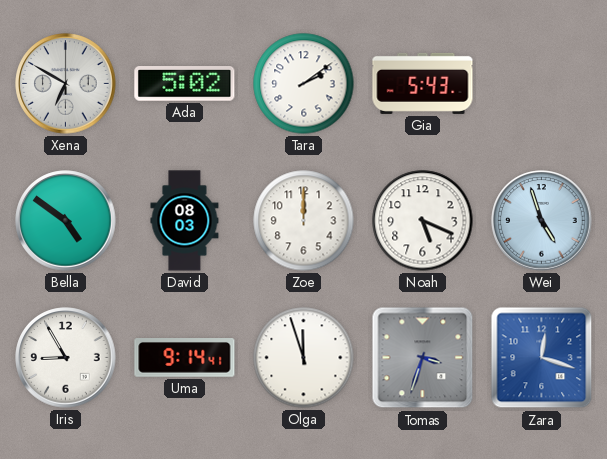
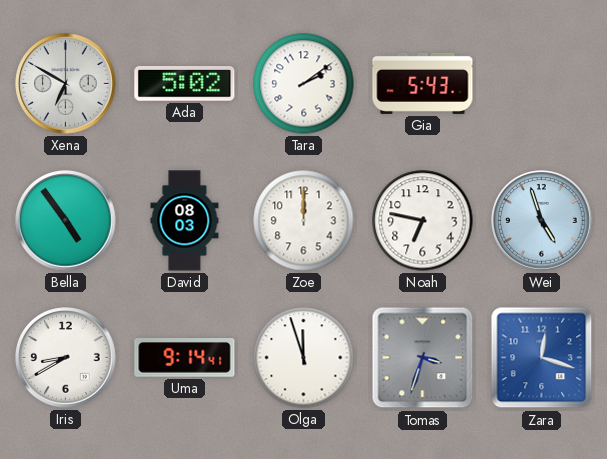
Bella: 4:51 -> 4:54
Noah: 5:19 -> 6:47
Iris: 8:55 -> 8:40
